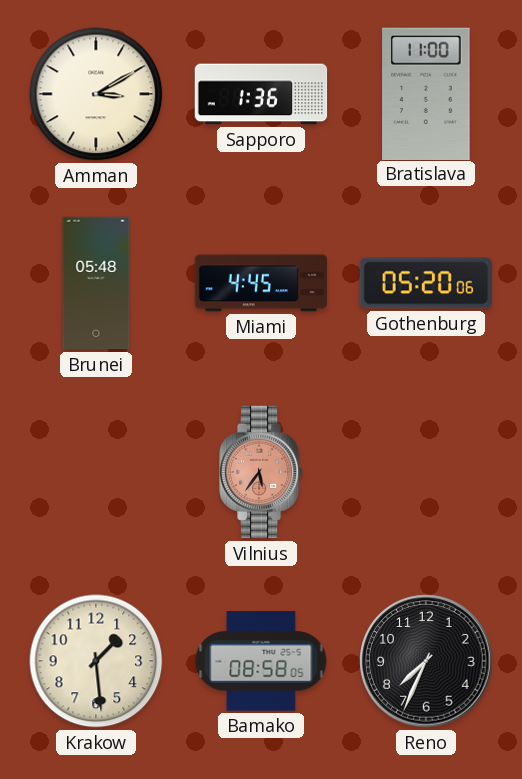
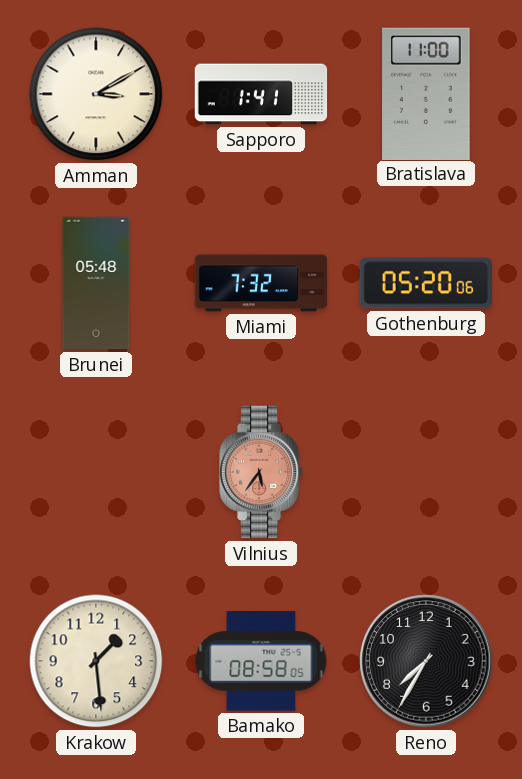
Sapporo: 1:36 -> 1:41
Miami: 4:45 -> 7:32
Reno: 7:34 -> 7:35
